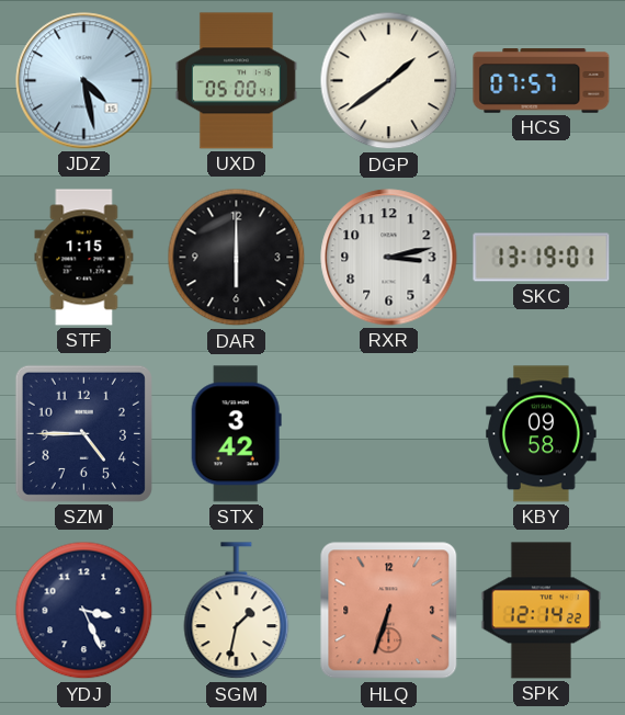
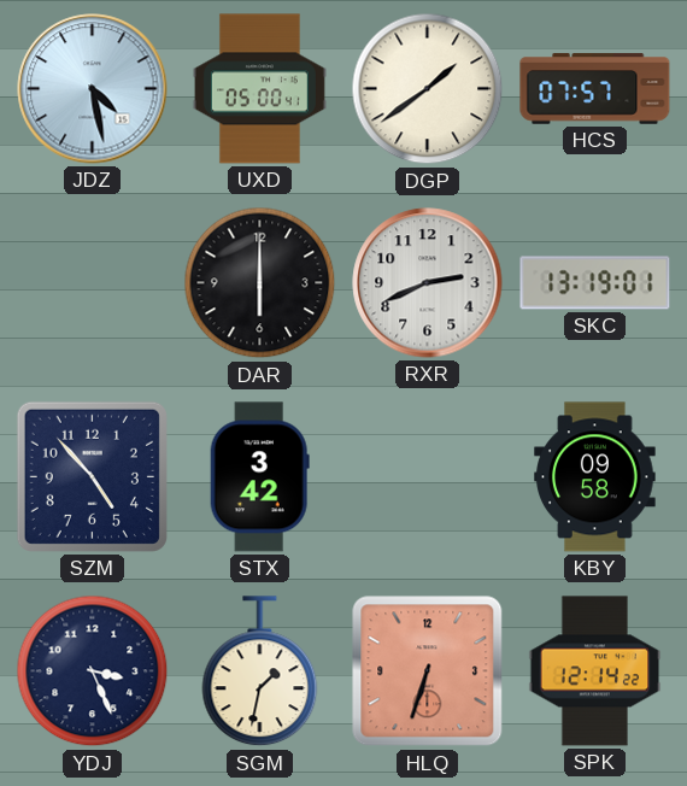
STF: 1:15 -> none
RXR: 3:13 -> 2:41
SZM: 4:45 -> 4:53
